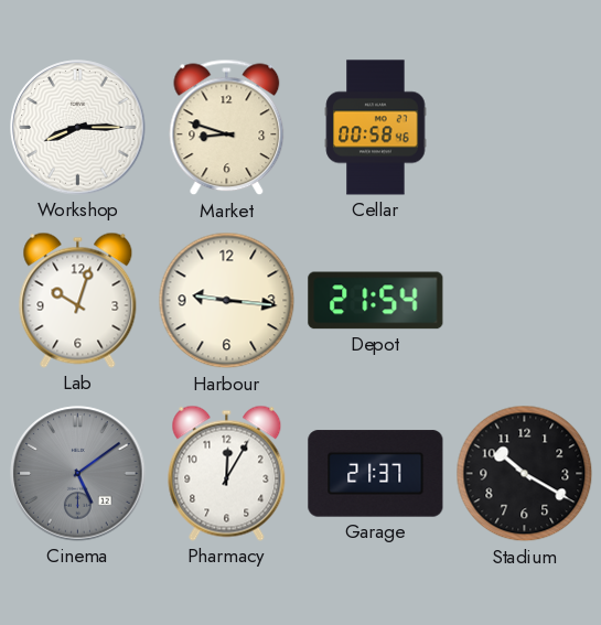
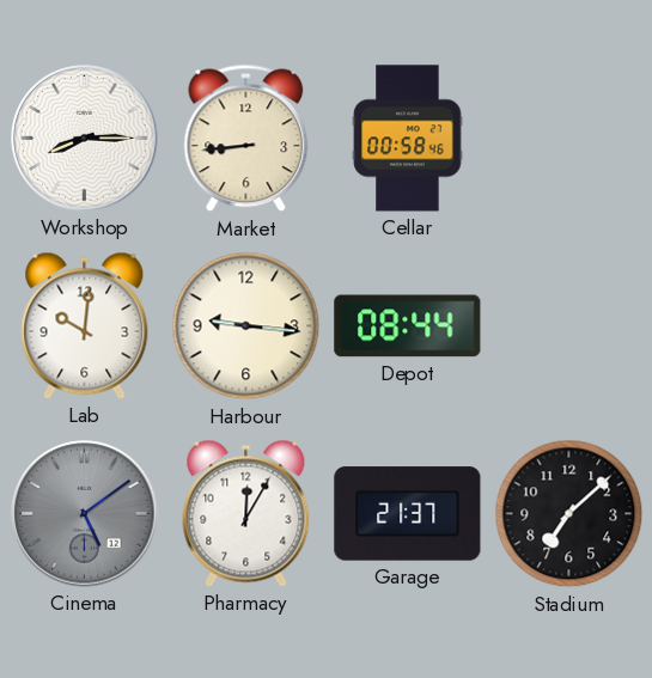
Market: 8:48 -> 8:44
Lab: 10:03 -> 10:01
Depot: 21:54 -> 08:44
Stadium: 10:20 -> 7:08
